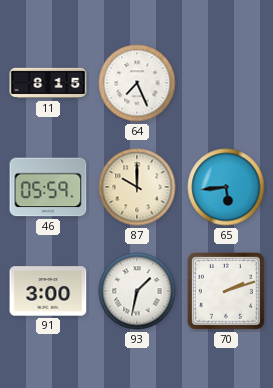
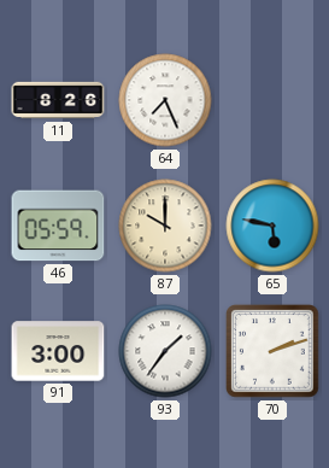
11: 8:15 -> 8:26
65: 5:44 -> 5:47
93: 1:32 -> 1:36
